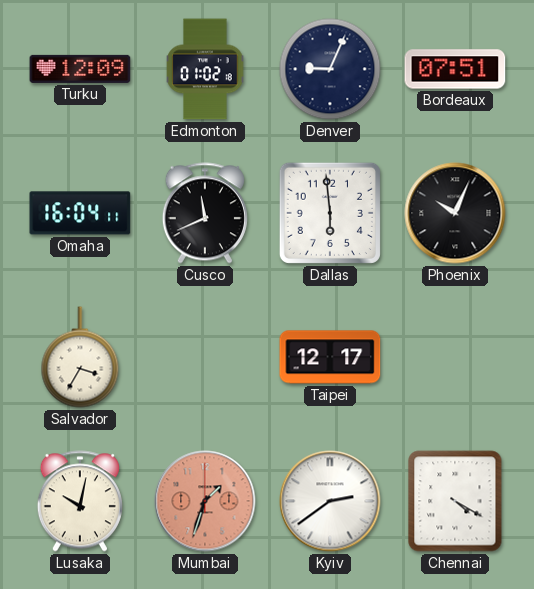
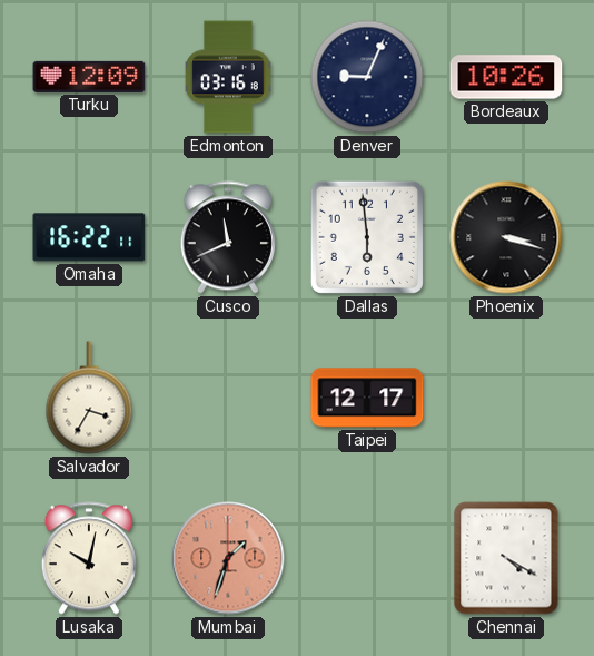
Edmonton: 01:02 -> 03:16
Bordeaux: 07:51 -> 10:26
Omaha: 16:04 -> 16:22
Phoenix: 10:04 -> 3:18
Kyiv: 2:39 -> none
